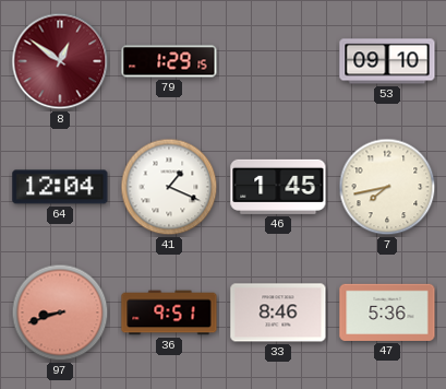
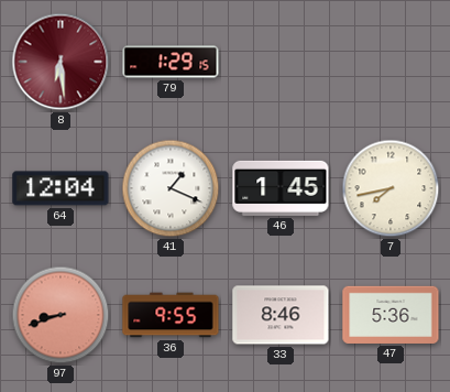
8: 12:51 -> 6:29
53: 09:10 -> none
36: 9:51 -> 9:55
